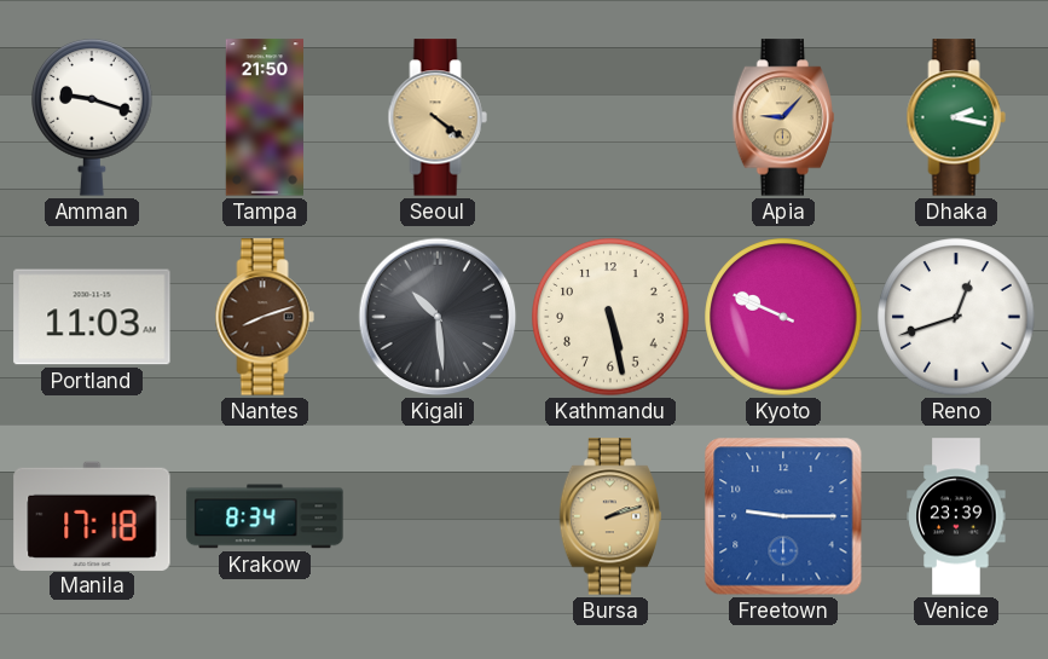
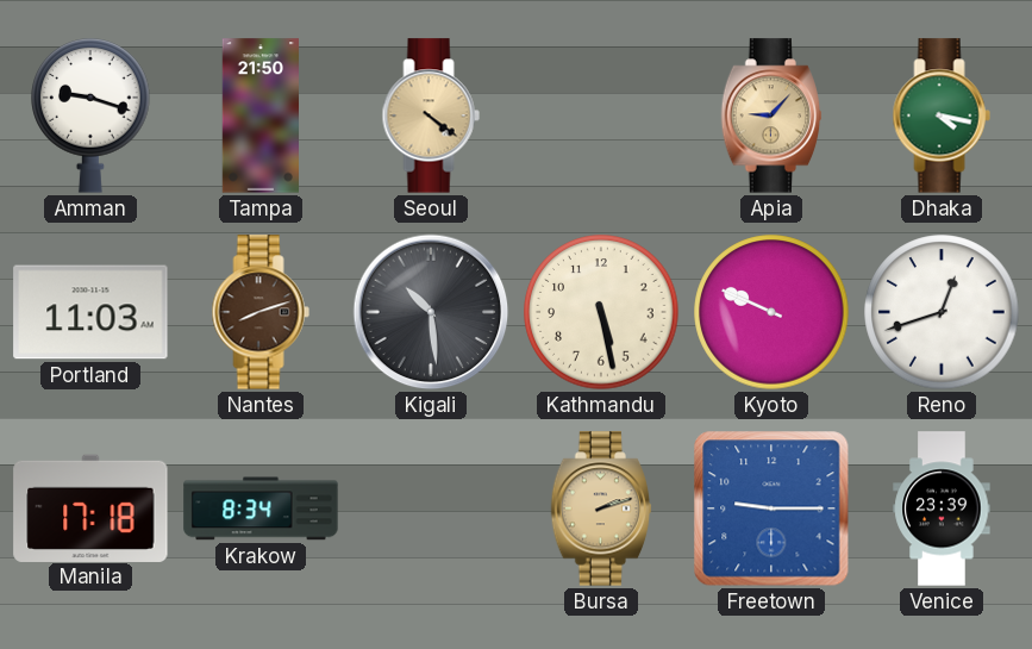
Dhaka: 2:17 -> 4:17
